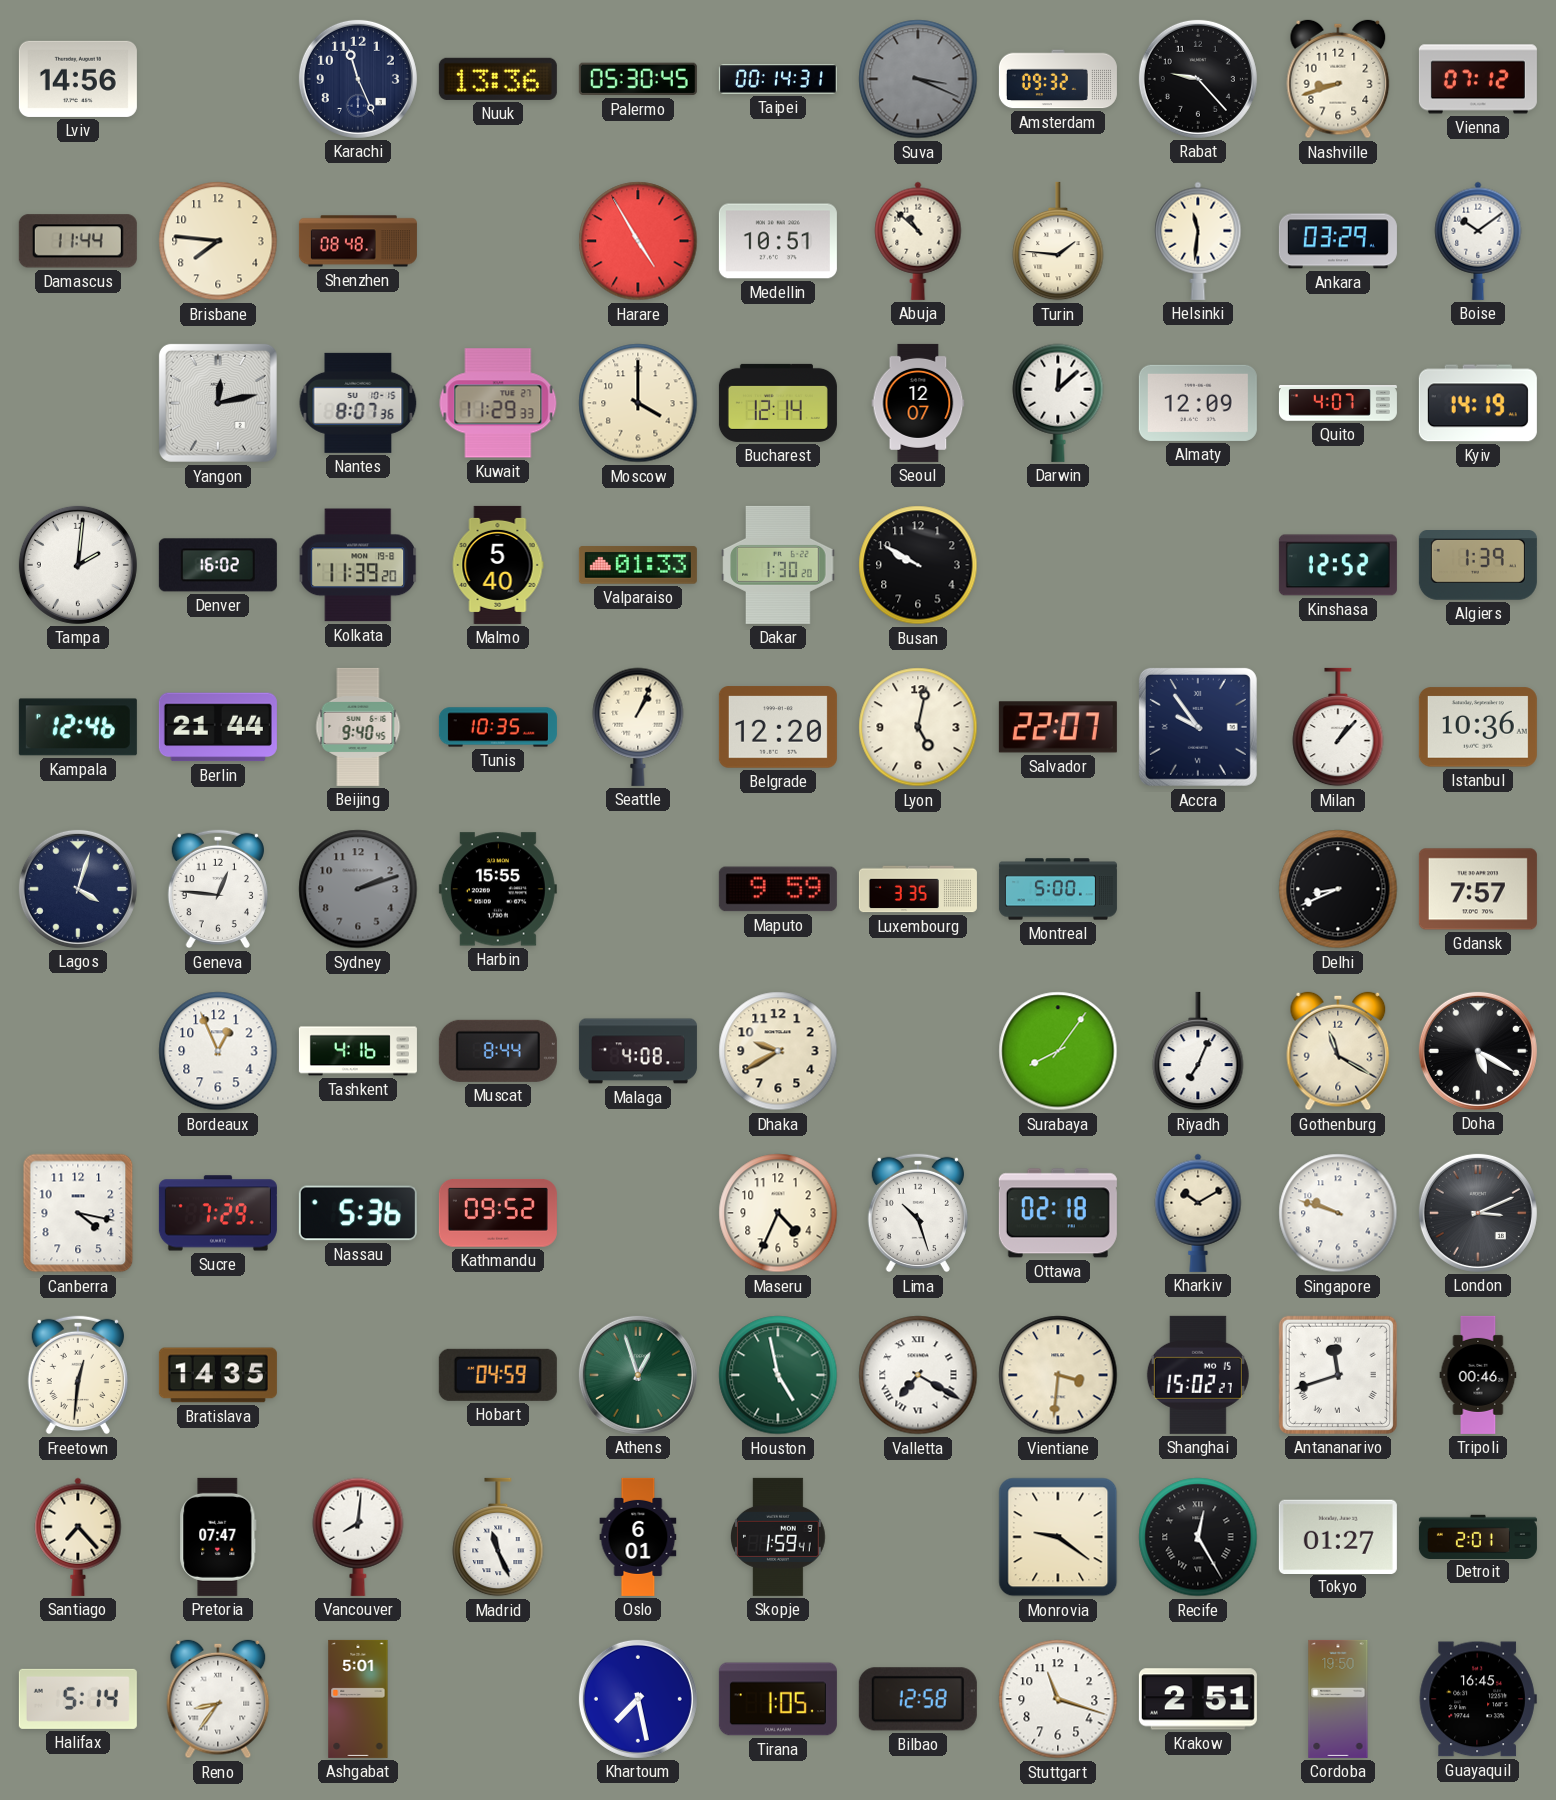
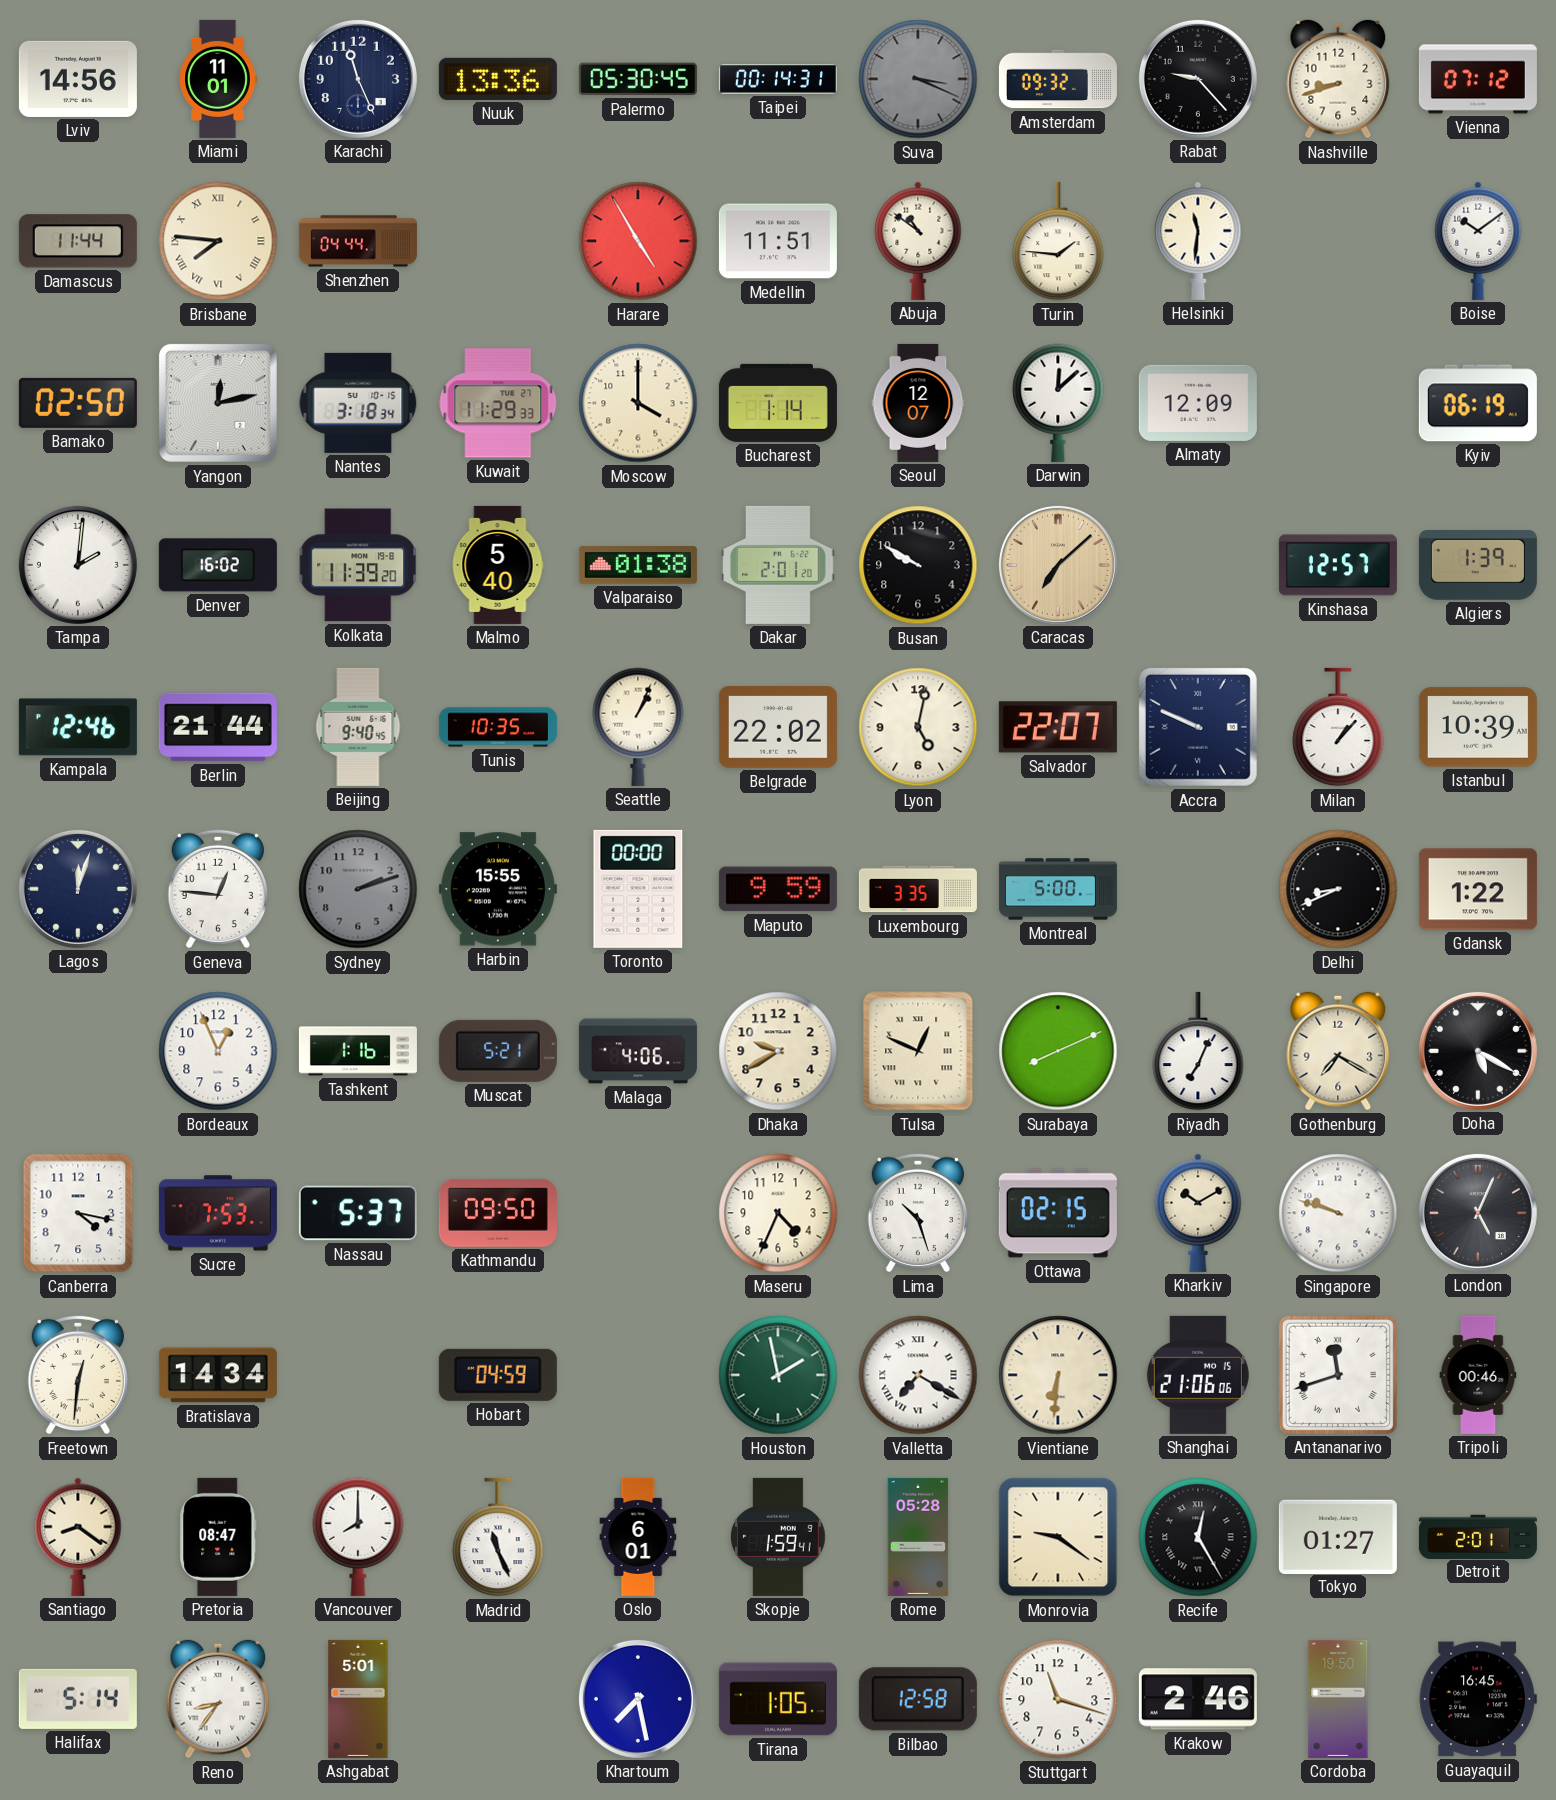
Miami: none -> 11:01
Brisbane numerals: Arabic -> Roman
Shenzhen: 08:48 -> 04:44
Medellin: 10:51 -> 11:51
Abuja: 10:52 -> 10:51
Ankara: 03:29 -> none
Bamako: none -> 02:50
Nantes: 8:07 -> 3:18
Bucharest: 12:14 -> 1:14
Quito: 4:07 -> none
Kyiv: 14:19 -> 06:19
Valparaiso: 01:33 -> 01:38
Dakar: 1:30 -> 2:01
Caracas: none -> 7:08
Kinshasa: 12:52 -> 12:57
Belgrade: 12:20 -> 22:02
Accra: 9:54 -> 9:49
Istanbul: 10:36 -> 10:39
Lagos: 4:03 -> 12:03
Toronto: none -> 00:00
Gdansk: 7:57 -> 1:22
Tashkent: 4:16 -> 1:16
Muscat: 8:44 -> 5:21
Malaga: 4:08 -> 4:06
Tulsa: none -> 12:49
Surabaya: 8:06 -> 8:11
Gothenburg: 11:20 -> 7:20
Sucre: 7:29 -> 7:53
Nassau: 5:36 -> 5:37
Kathmandu: 09:52 -> 09:50
Ottawa: 02:18 -> 02:15
London: 3:11 -> 5:04
Bratislava: 14:35 -> 14:34
Athens: 12:57 -> none
Houston: 4:58 -> 1:58
Vientiane: 3:31 -> 6:31
Shanghai: 15:02 -> 21:06
Santiago: 7:23 -> 8:21
Pretoria: 07:47 -> 08:47
Vancouver: 8:01 -> 8:00
Rome: none -> 05:28
Krakow: 2:51 -> 2:46
